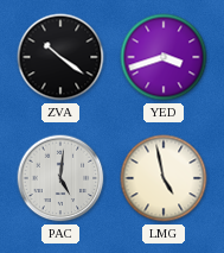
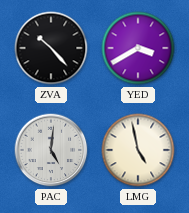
ZVA: 10:21 -> 10:23
YED: 3:42 -> 3:40
